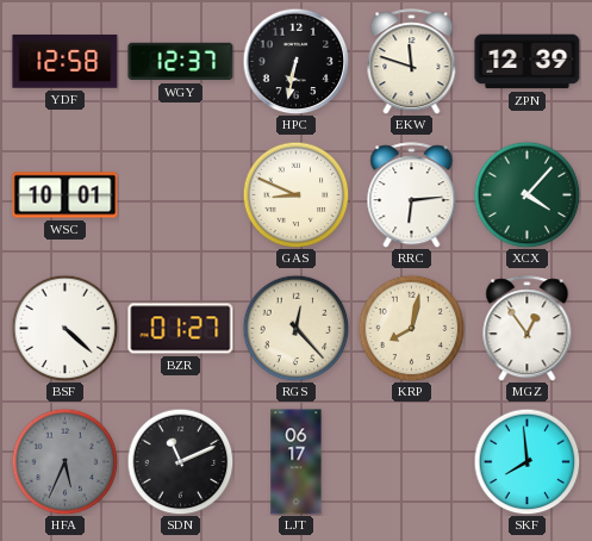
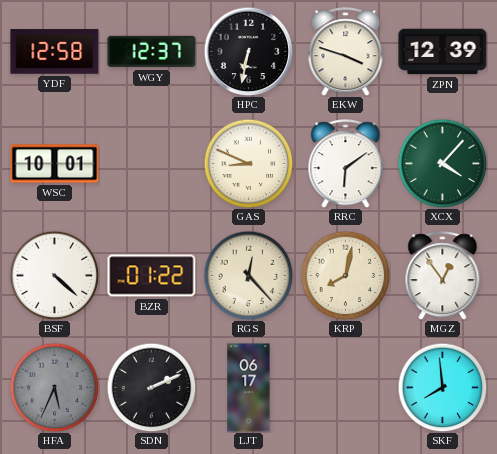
EKW: 11:48 -> 3:48
RRC: 6:14 -> 6:09
BZR: 01:27 -> 01:22
SDN: 11:11 -> 2:11
